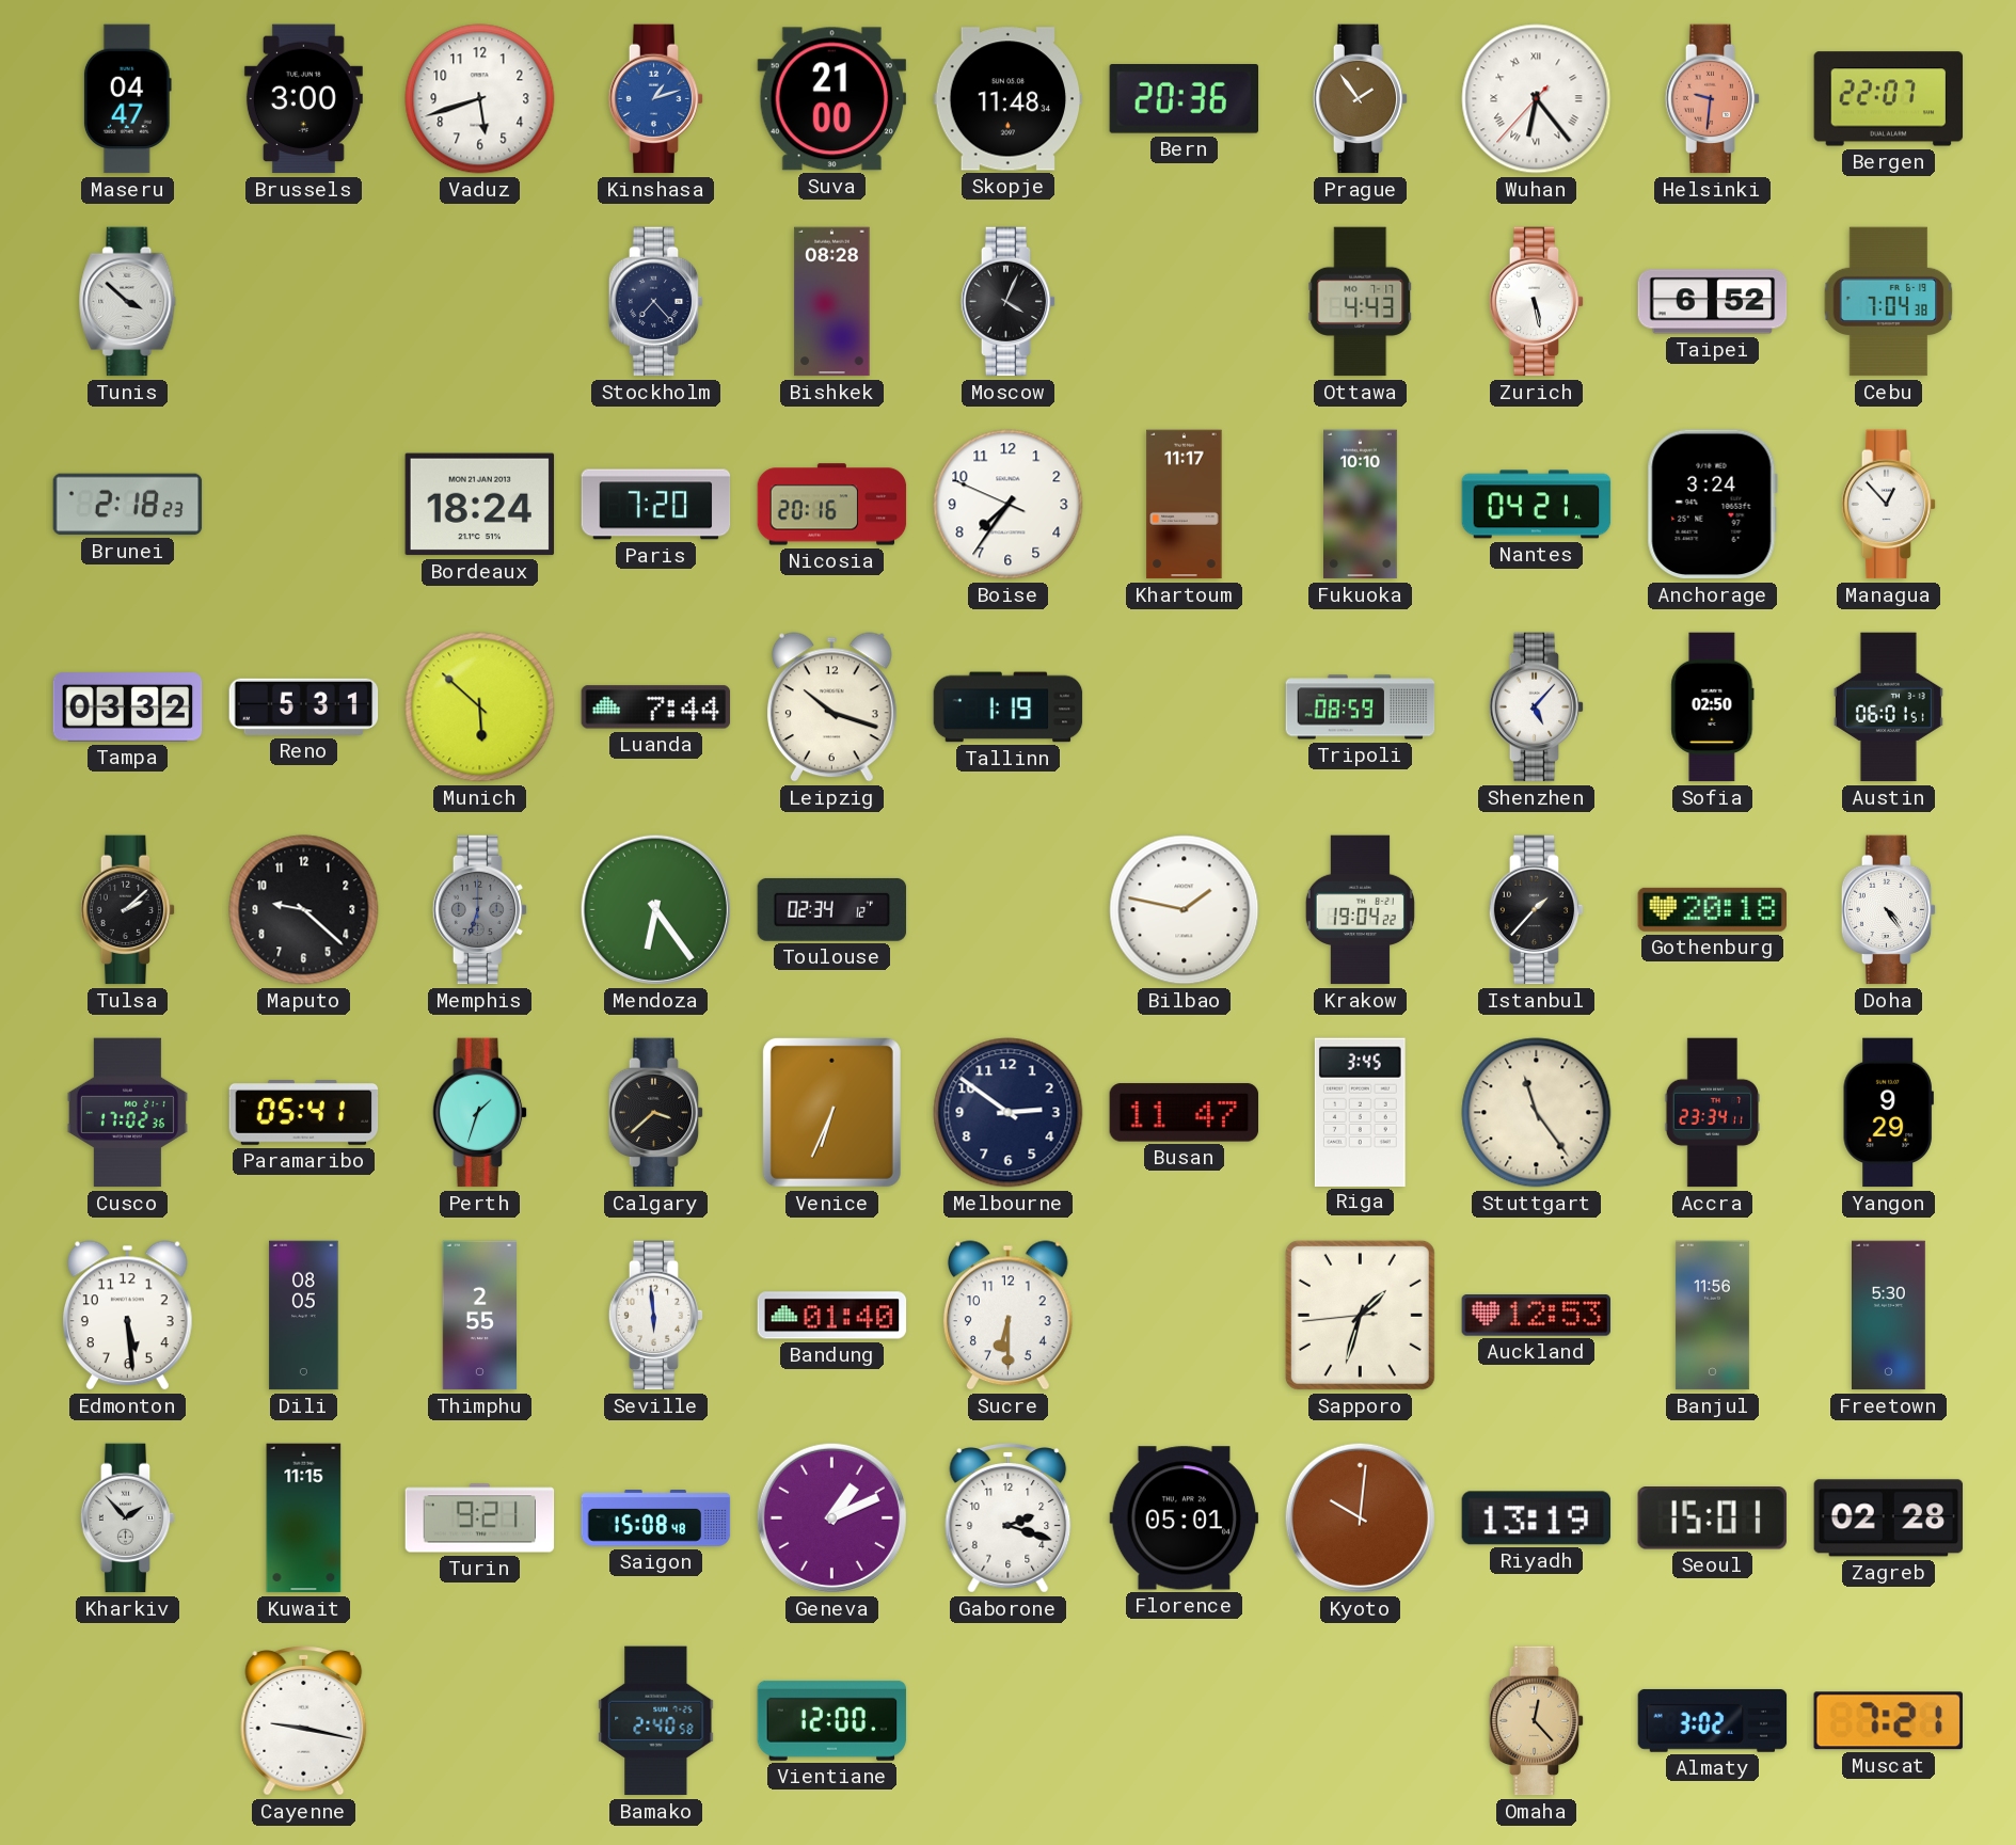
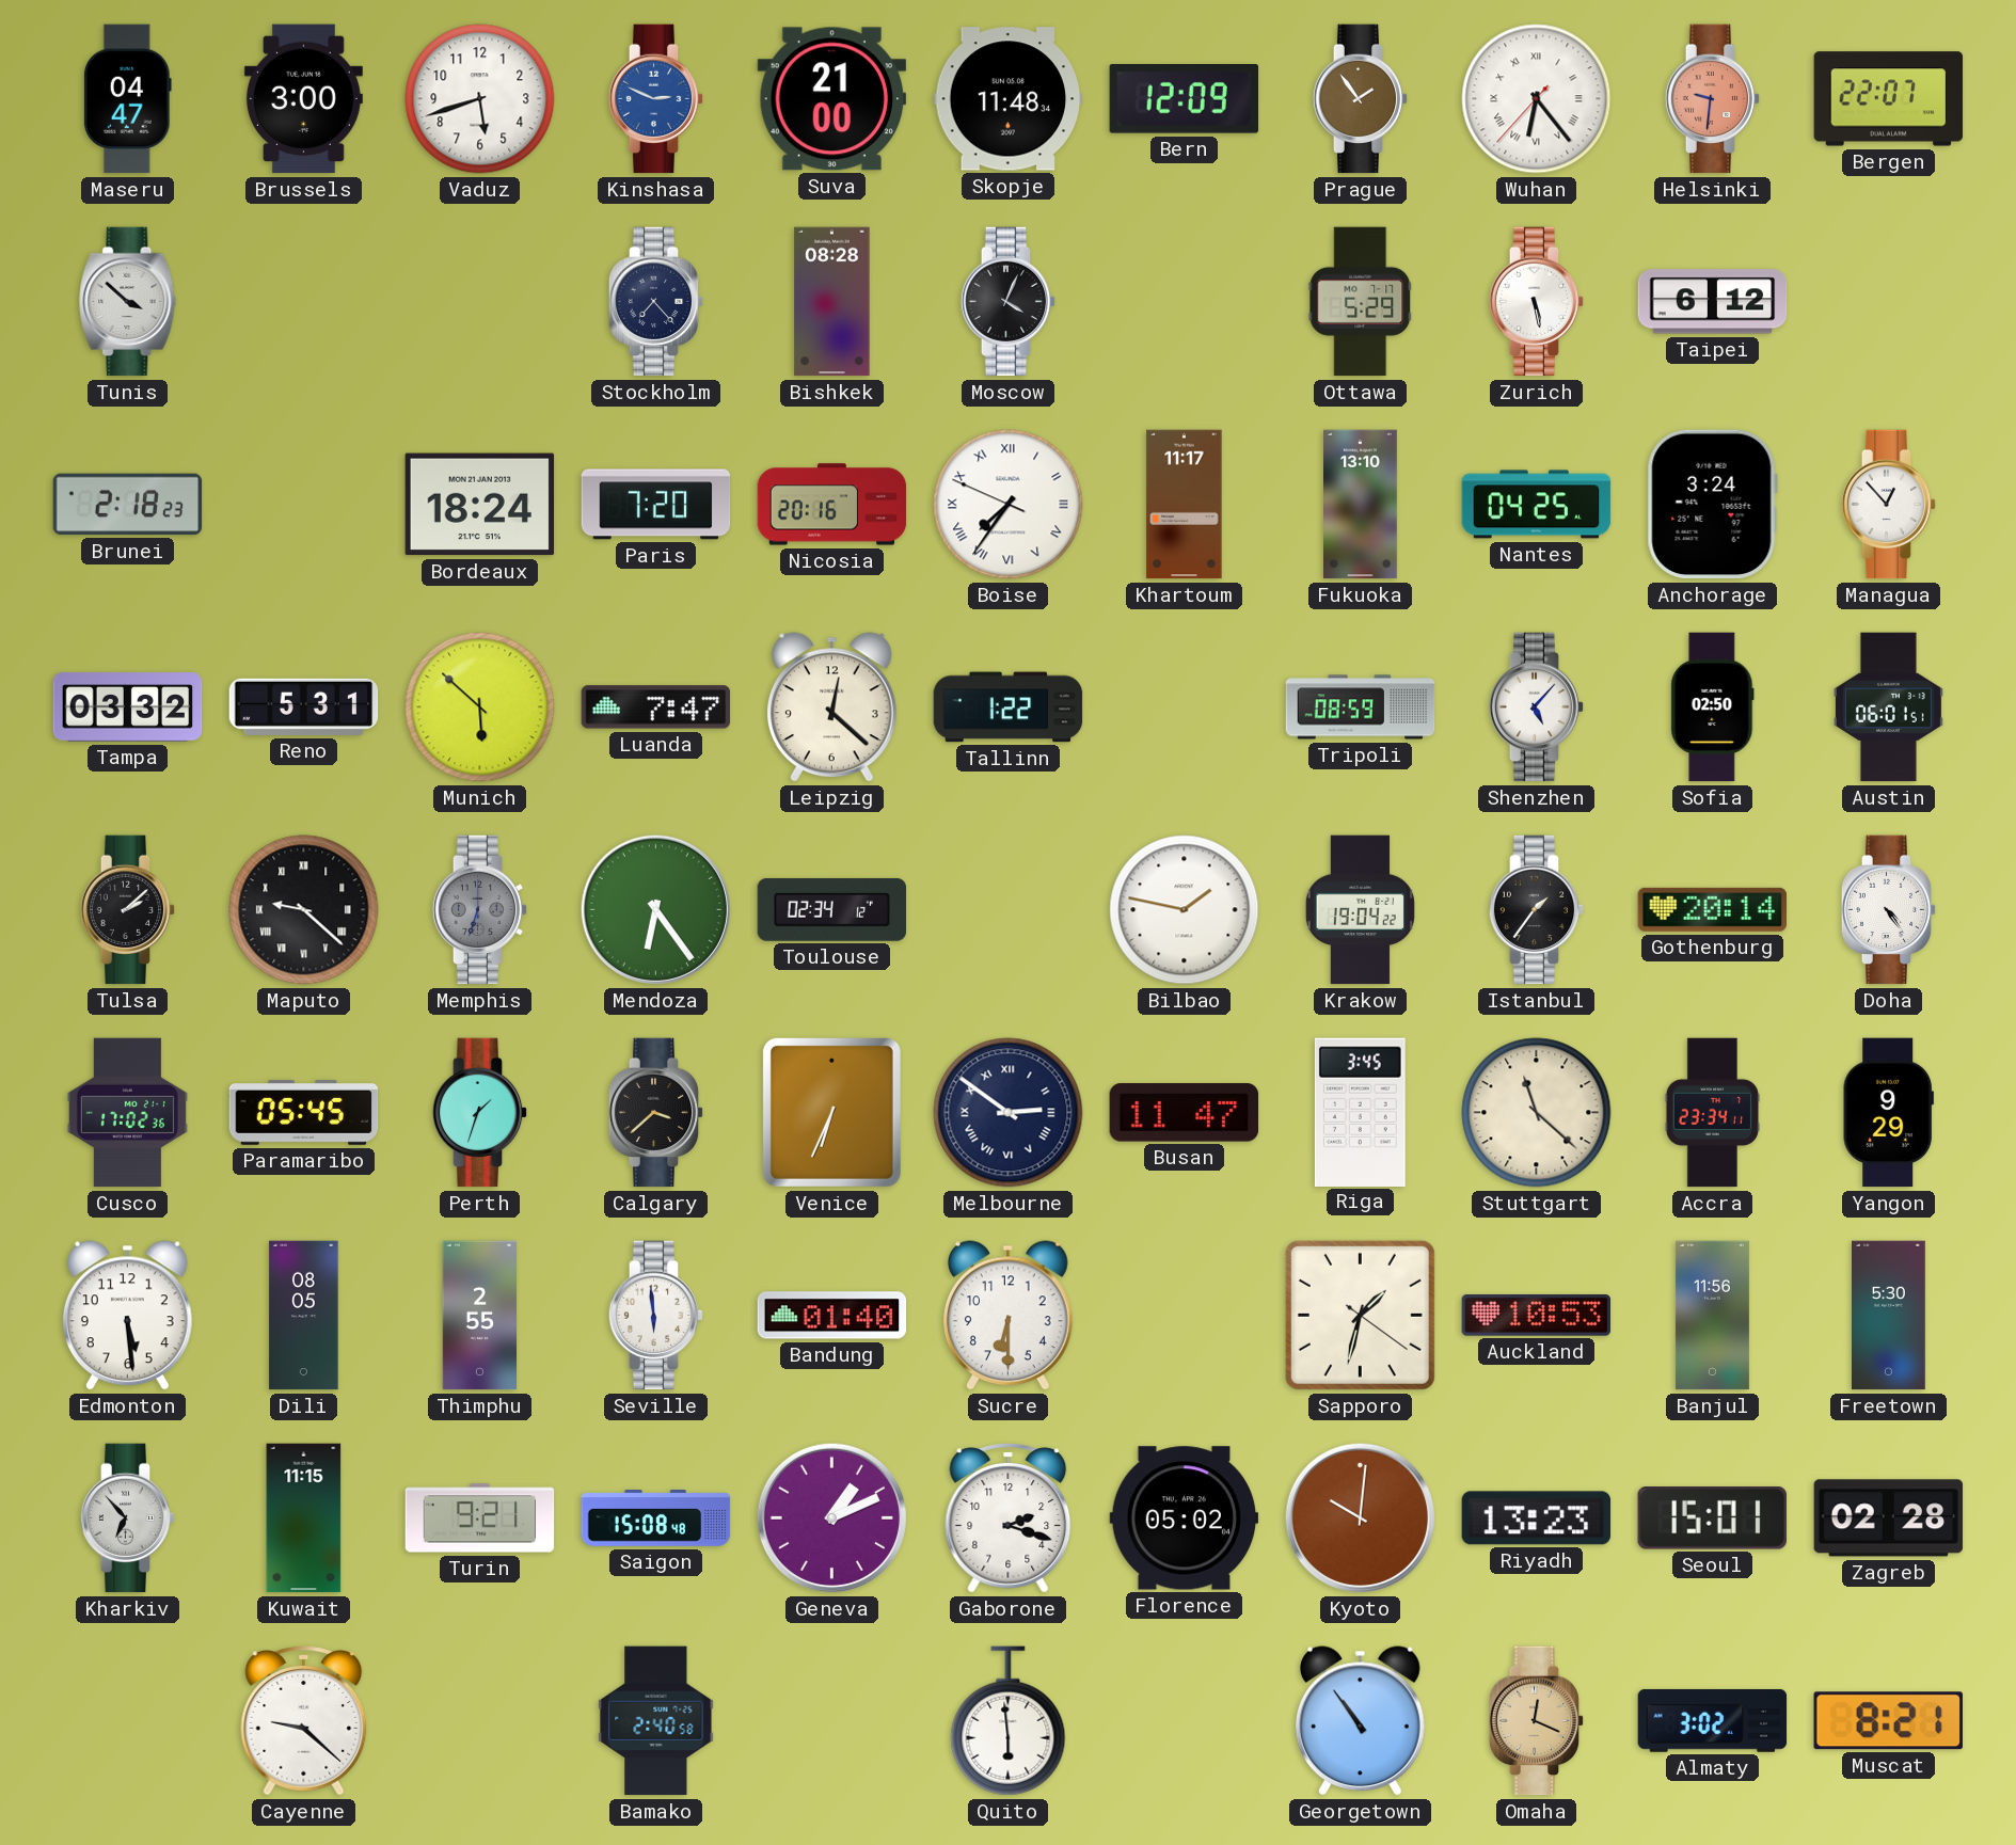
Kinshasa: 1:12 -> 2:49
Bern: 20:36 -> 12:09
Ottawa: 4:43 -> 5:29
Taipei: 6:52 -> 6:12
Cebu: 7:04 -> none
Boise numerals: Arabic -> Roman
Fukuoka: 10:10 -> 13:10
Nantes: 04:21 -> 04:25
Luanda: 7:44 -> 7:47
Leipzig: 10:18 -> 12:22
Tallinn: 1:19 -> 1:22
Maputo numerals: Arabic -> Roman
Istanbul: 1:37 -> 1:36
Gothenburg: 20:18 -> 20:14
Paramaribo: 05:41 -> 05:45
Melbourne numerals: Arabic -> Roman
Stuttgart: 11:24 -> 11:22
Sapporo: 1:32:44 -> 1:32:21
Auckland: 12:53 -> 10:53
Kharkiv: 1:53 -> 6:53
Florence: 05:01 -> 05:02
Riyadh: 13:19 -> 13:23
Cayenne: 9:17 -> 9:22
Vientiane: 12:00 -> none
Quito: none -> 5:59
Georgetown: none -> 10:54
Omaha: 12:23 -> 12:19
Muscat: 7:21 -> 8:21
